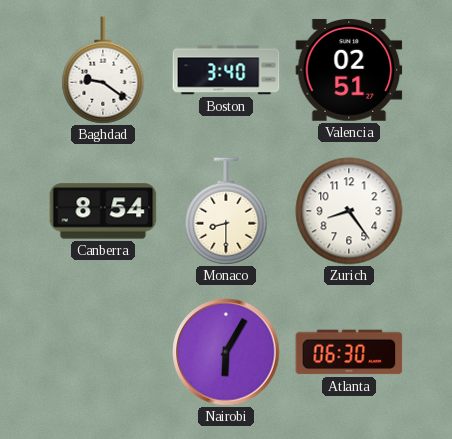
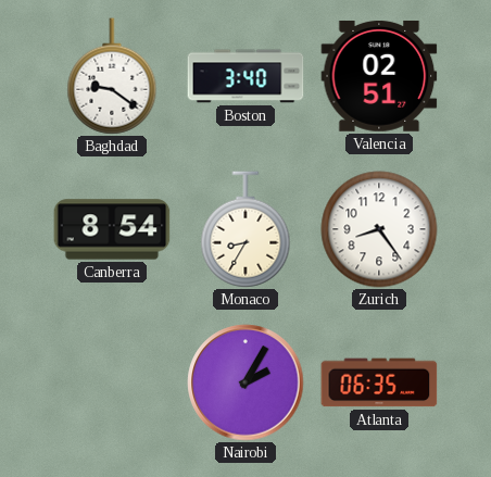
Monaco: 8:30 -> 8:35
Nairobi: 6:05 -> 2:05
Atlanta: 06:30 -> 06:35
